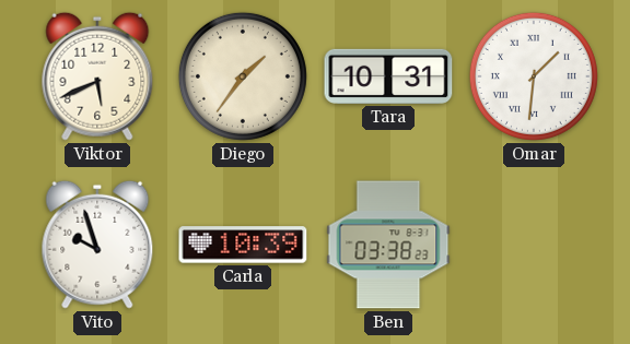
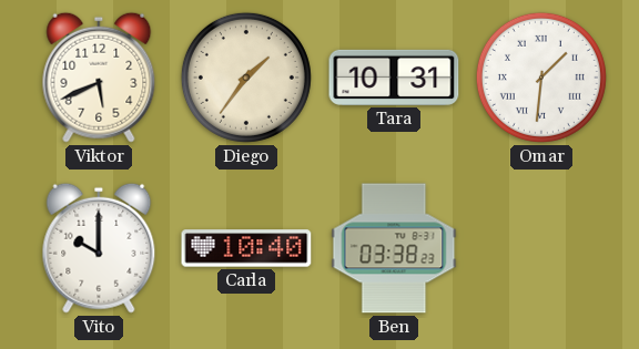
Vito: 9:57 -> 10:00
Carla: 10:39 -> 10:40
